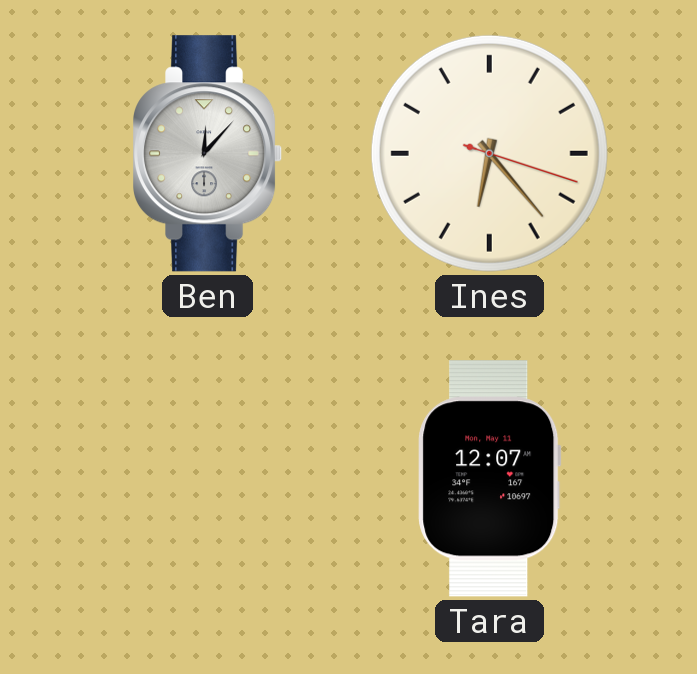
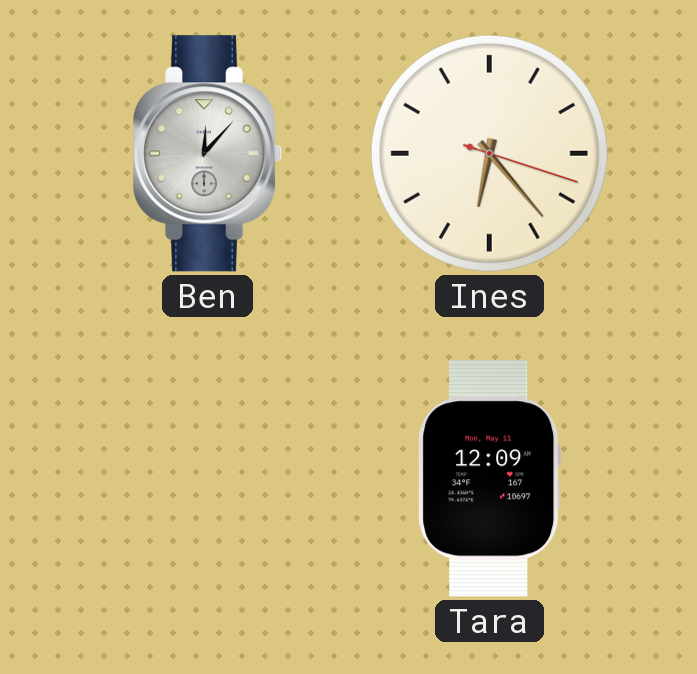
Tara: 12:07 -> 12:09
